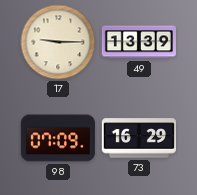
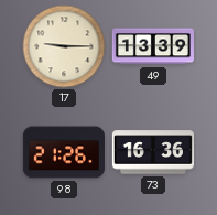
98: 07:09 -> 21:26
73: 16:29 -> 16:36
